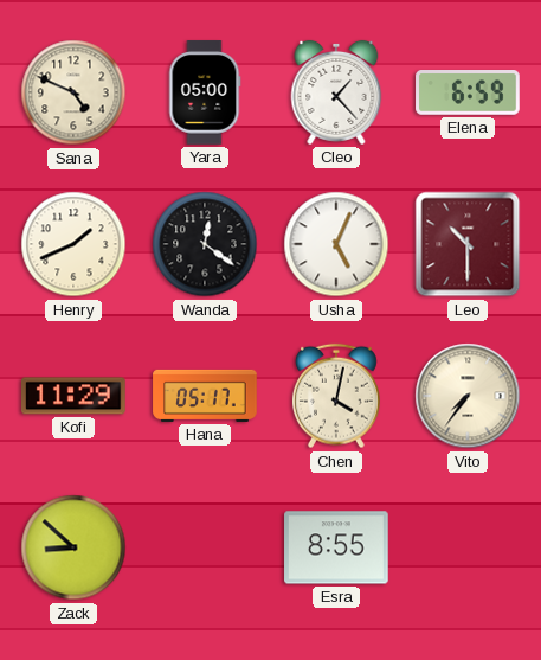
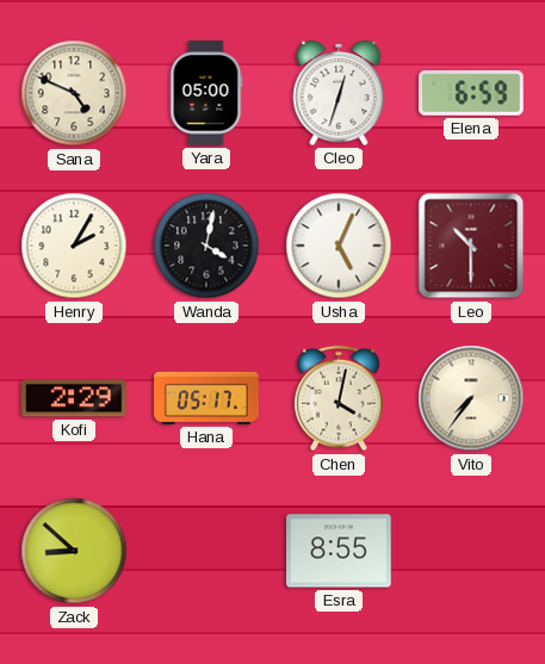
Cleo: 1:23 -> 12:33
Henry: 1:41 -> 2:05
Wanda: 12:21 -> 4:02
Kofi: 11:29 -> 2:29
